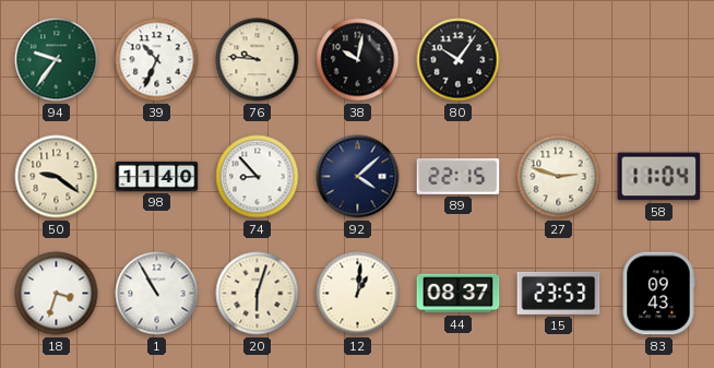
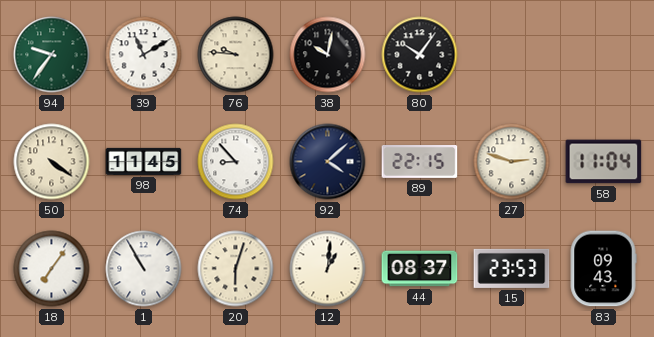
39: 10:34 -> 11:10
50: 9:21 -> 4:21
98: 11:40 -> 11:45
18: 3:33 -> 7:06
